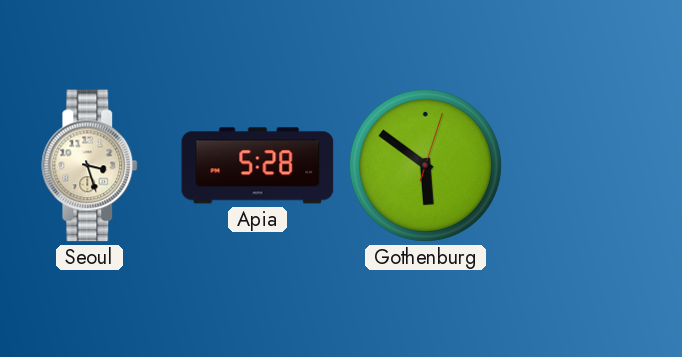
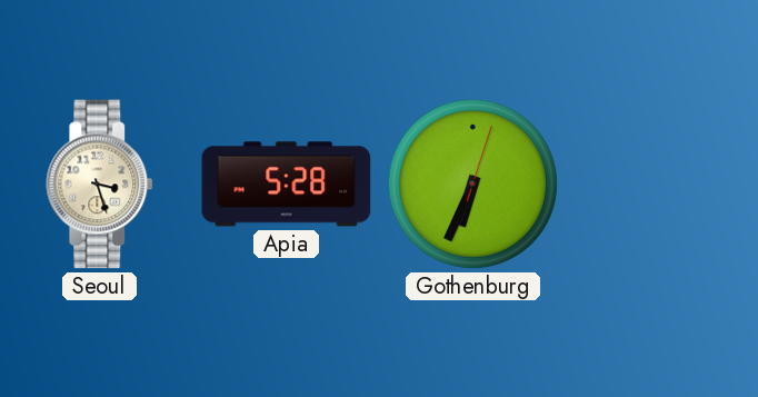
Gothenburg: 5:51 -> 6:34
